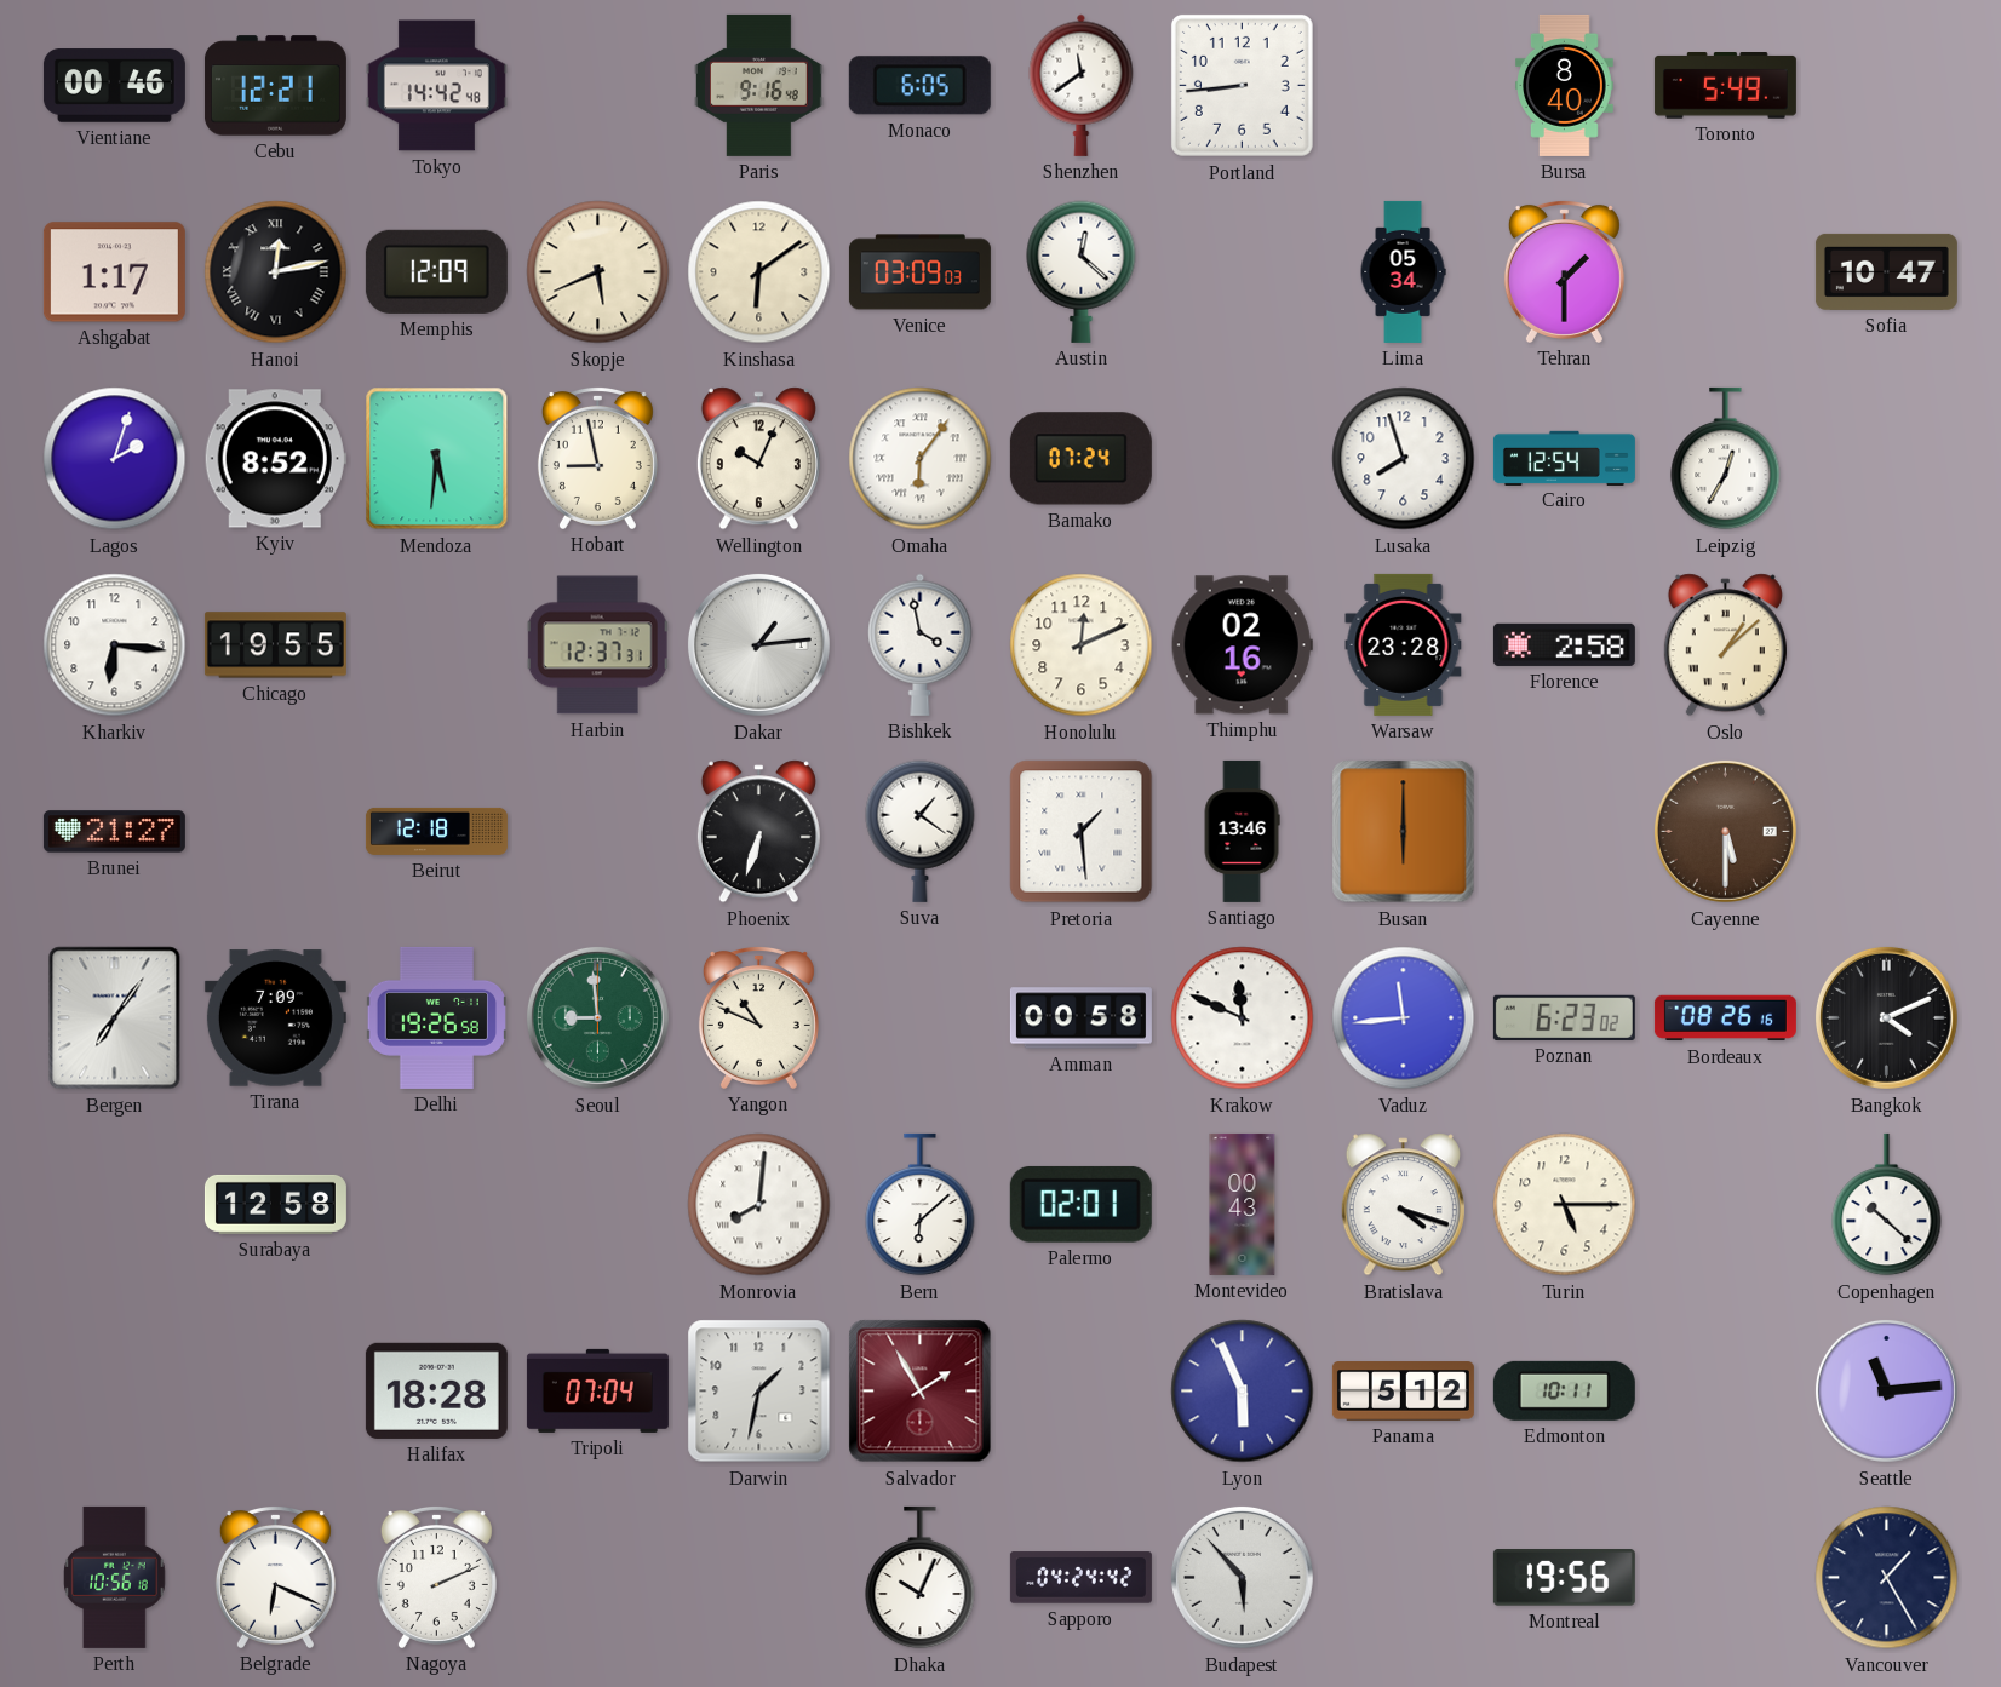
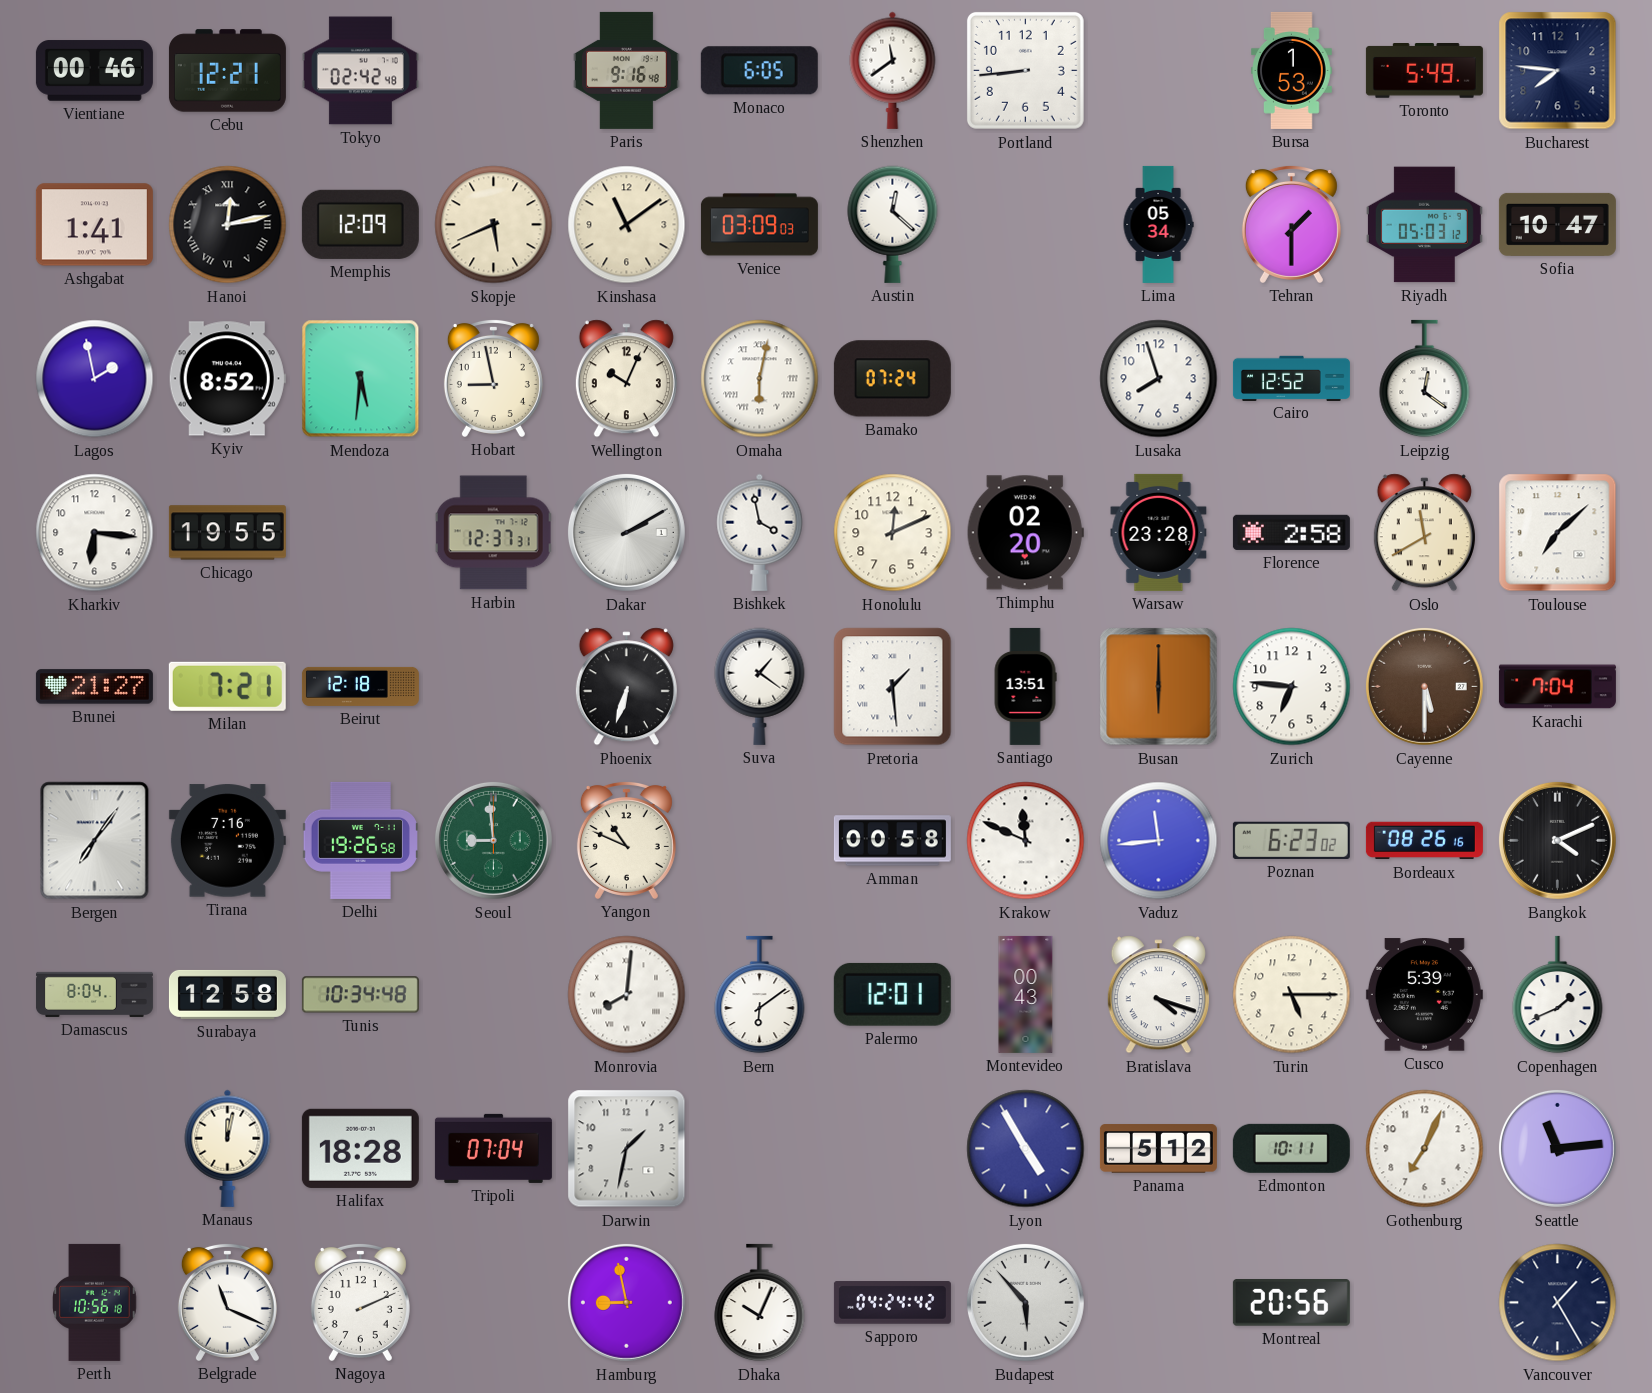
Tokyo: 14:42 -> 02:42
Bursa: 8:40 -> 1:53
Bucharest: none -> 7:46
Ashgabat: 1:17 -> 1:41
Kinshasa: 6:09 -> 11:09
Riyadh: none -> 05:03
Lagos: 2:03 -> 1:58
Omaha: 6:06 -> 6:02
Cairo: 12:54 -> 12:52
Leipzig: 12:35 -> 12:21
Dakar: 1:14 -> 2:10
Thimphu: 02:16 -> 02:20
Oslo: 1:08 -> 11:40
Toulouse: none -> 7:08
Milan: none -> 7:21
Santiago: 13:46 -> 13:51
Zurich: none -> 6:46
Karachi: none -> 7:04
Tirana: 7:09 -> 7:16
Damascus: none -> 8:04
Tunis: none -> 10:34
Bern: 6:08 -> 6:09
Palermo: 02:01 -> 12:01
Cusco: none -> 5:39
Copenhagen: 10:22 -> 1:41
Manaus: none -> 12:02
Salvador: 1:55 -> none
Lyon: 5:56 -> 4:55
Gothenburg: none -> 7:04
Belgrade: 6:19 -> 11:19
Hamburg: none -> 8:58
Montreal: 19:56 -> 20:56
